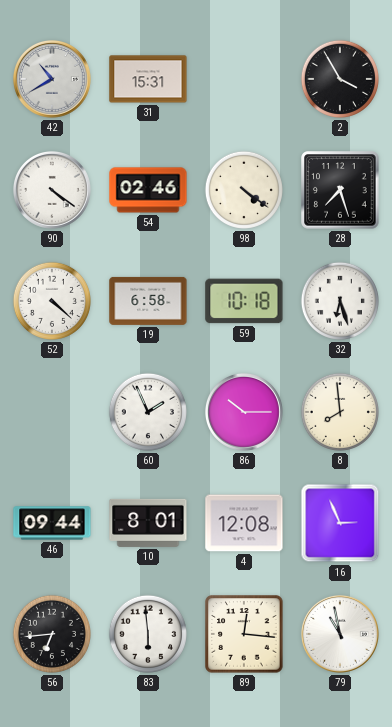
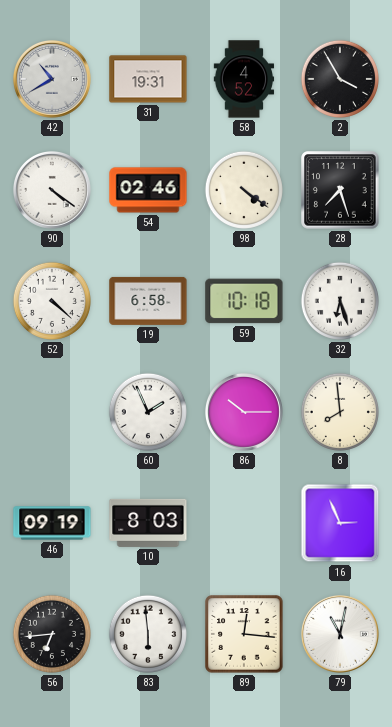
31: 15:31 -> 19:31
58: none -> 4:52
46: 09:44 -> 09:19
10: 8:01 -> 8:03
4: 12:08 -> none
79: 10:58 -> 11:02
